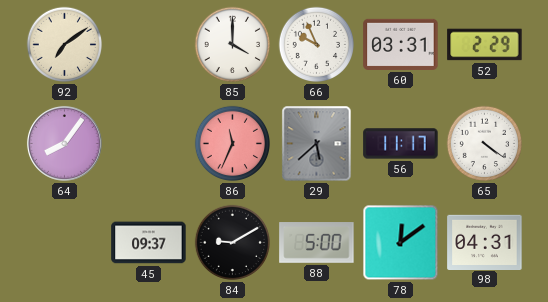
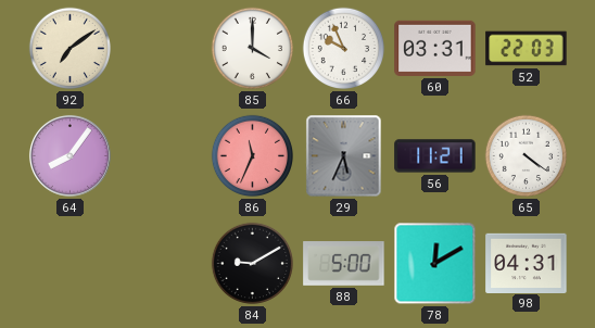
52: 2:29 -> 22:03
29: 5:38 -> 5:34
56: 11:17 -> 11:21
45: 09:37 -> none
78: 12:09 -> 12:10
